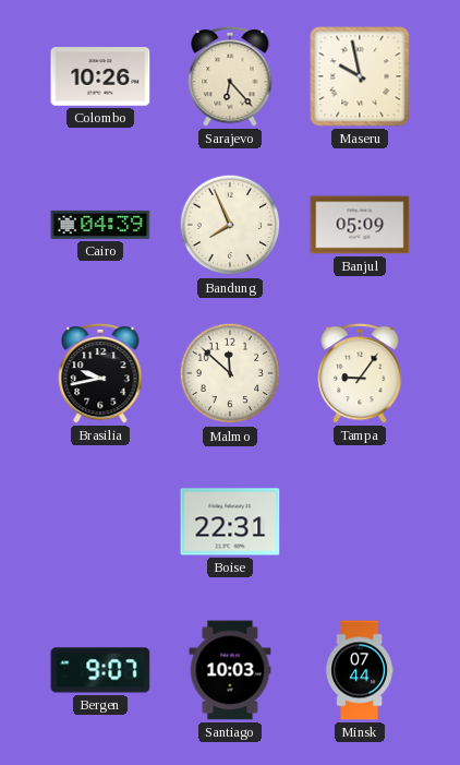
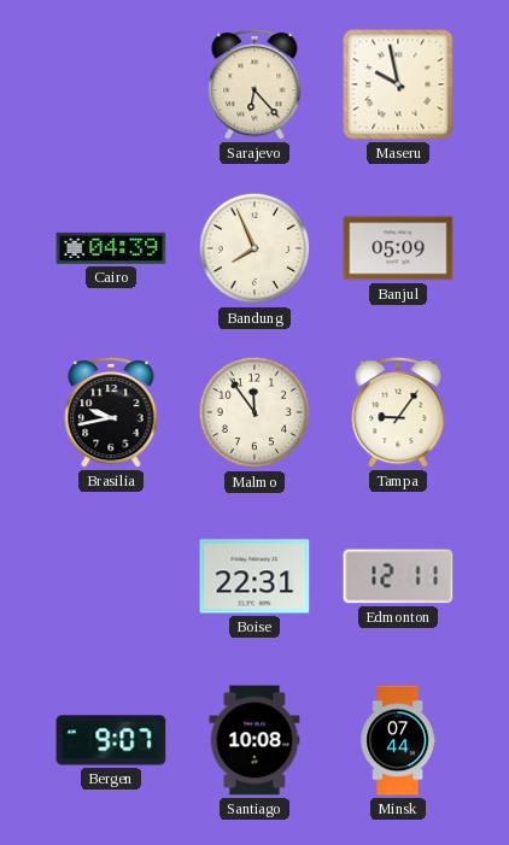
Colombo: 10:26 -> none
Malmo: 11:52 -> 11:54
Edmonton: none -> 12:11
Santiago: 10:03 -> 10:08
